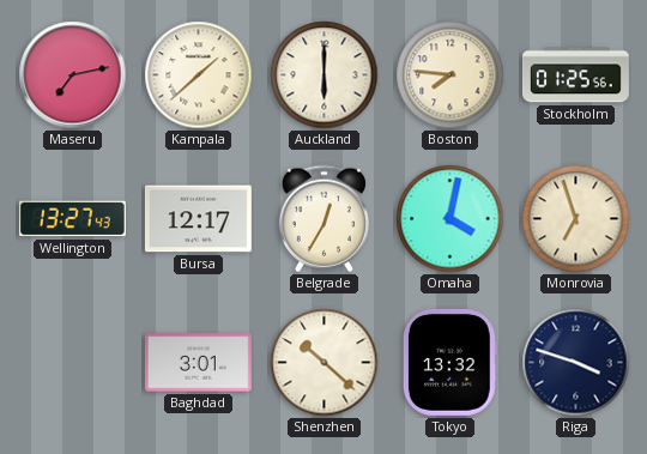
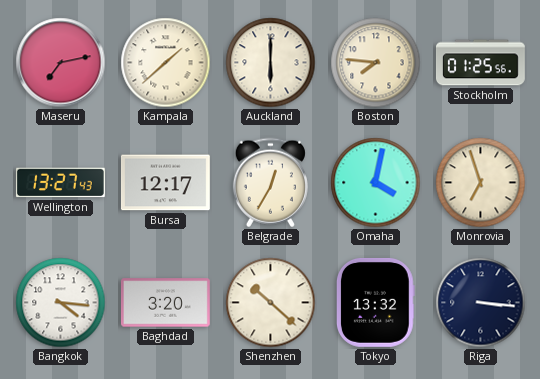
Bangkok: none -> 4:16
Baghdad: 3:01 -> 3:20
Riga: 3:48 -> 3:16
